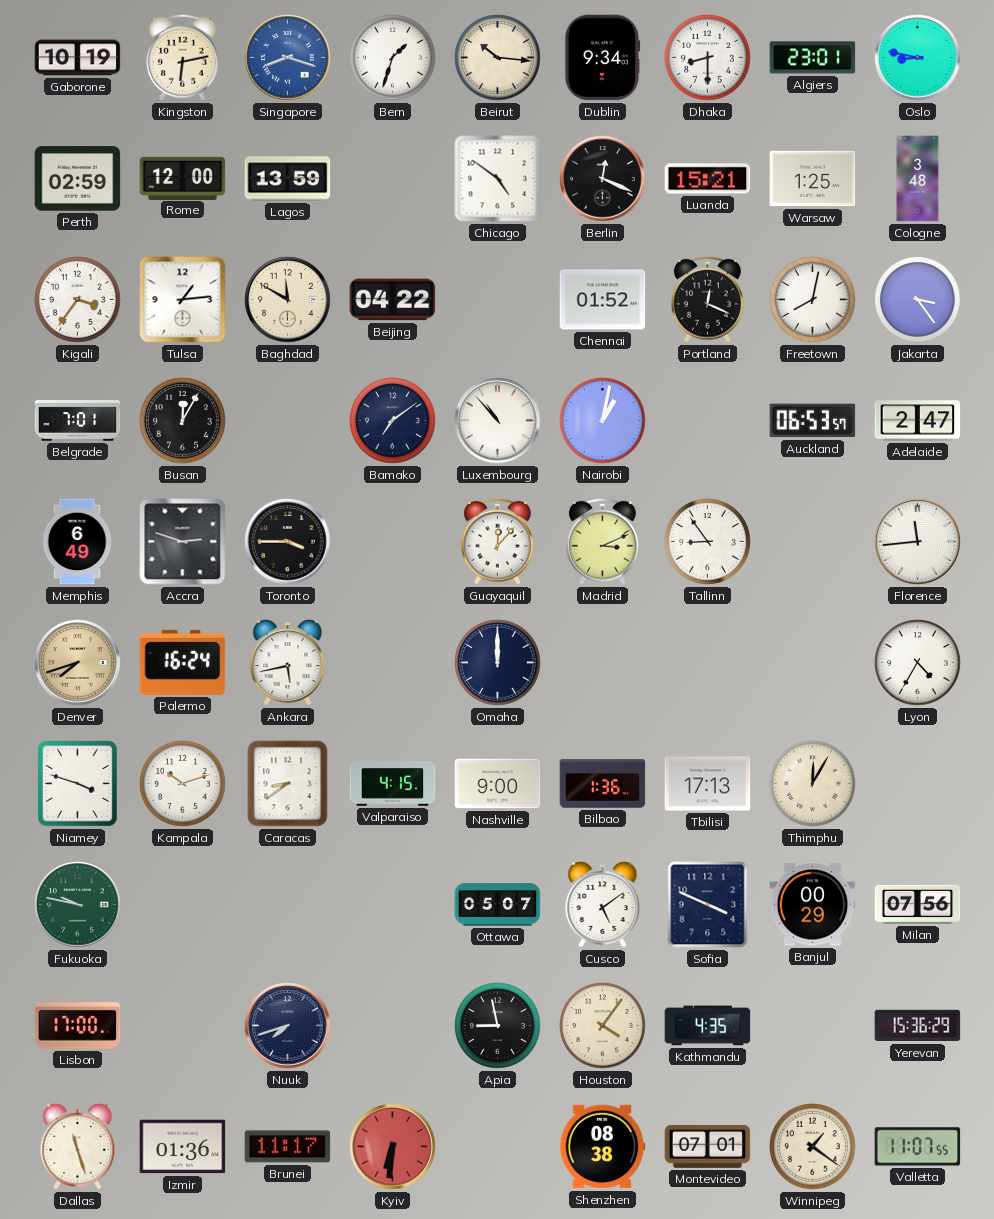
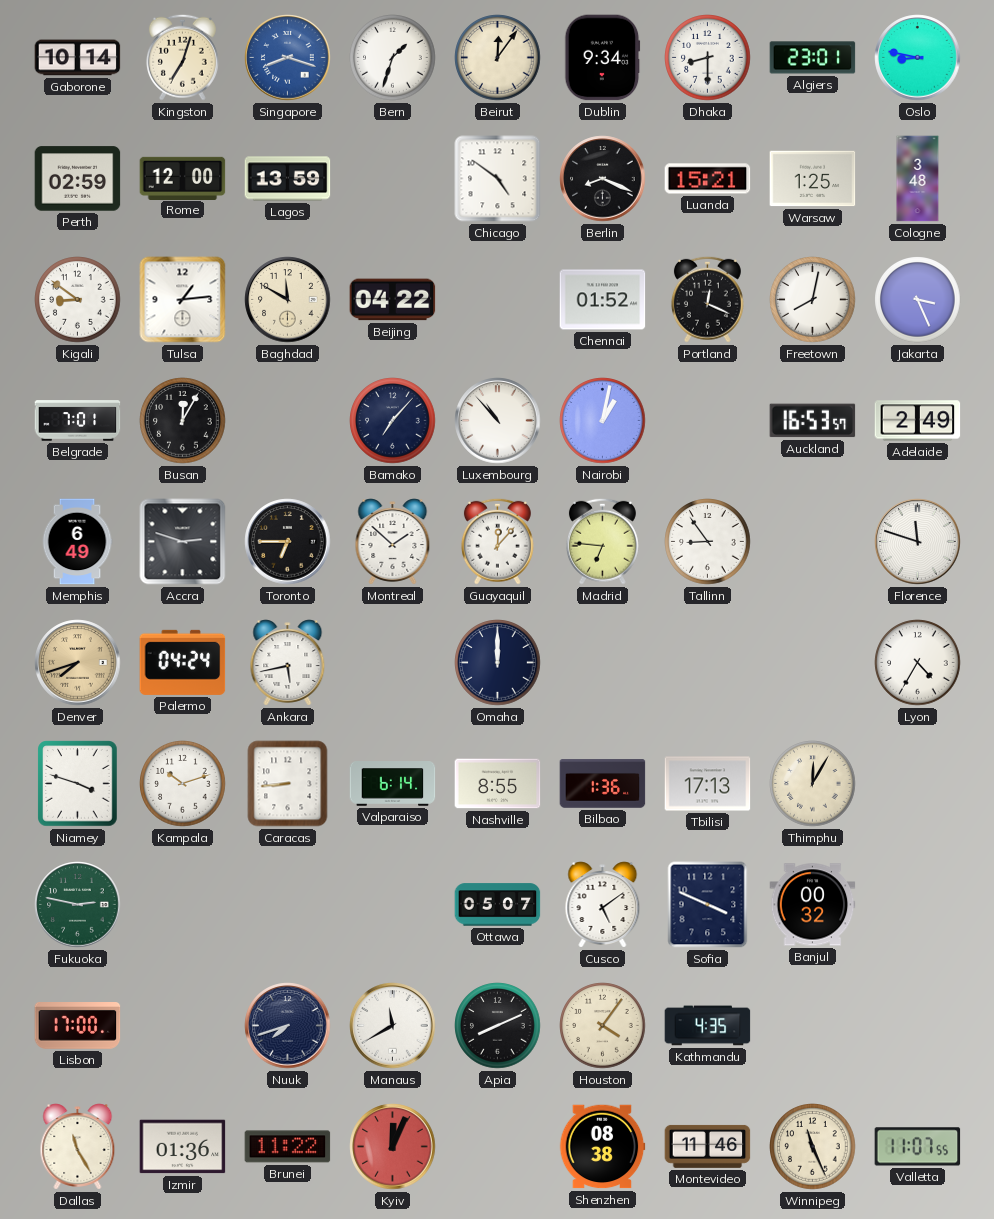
Gaborone: 10:19 -> 10:14
Kingston: 6:13 -> 7:03
Beirut: 10:16 -> 12:06
Berlin: 12:19 -> 8:19
Kigali: 3:36 -> 8:51
Jakarta: 3:24 -> 3:26
Bamako: 7:09 -> 7:07
Auckland: 06:53 -> 16:53
Adelaide: 2:47 -> 2:49
Toronto: 3:45 -> 6:45
Montreal: none -> 1:52
Madrid: 3:11 -> 6:46
Florence: 11:44 -> 11:48
Palermo: 16:24 -> 04:24
Caracas: 8:39 -> 8:44
Valparaiso: 4:15 -> 6:14
Nashville: 9:00 -> 8:55
Fukuoka: 9:47 -> 2:47
Banjul: 00:29 -> 00:32
Milan: 07:56 -> none
Manaus: none -> 11:40
Apia: 8:58 -> 8:11
Yerevan: 15:36 -> none
Dallas: 11:27 -> 11:25
Brunei: 11:17 -> 11:22
Kyiv: 6:31 -> 12:04
Montevideo: 07:01 -> 11:46
Winnipeg: 1:21 -> 11:26
